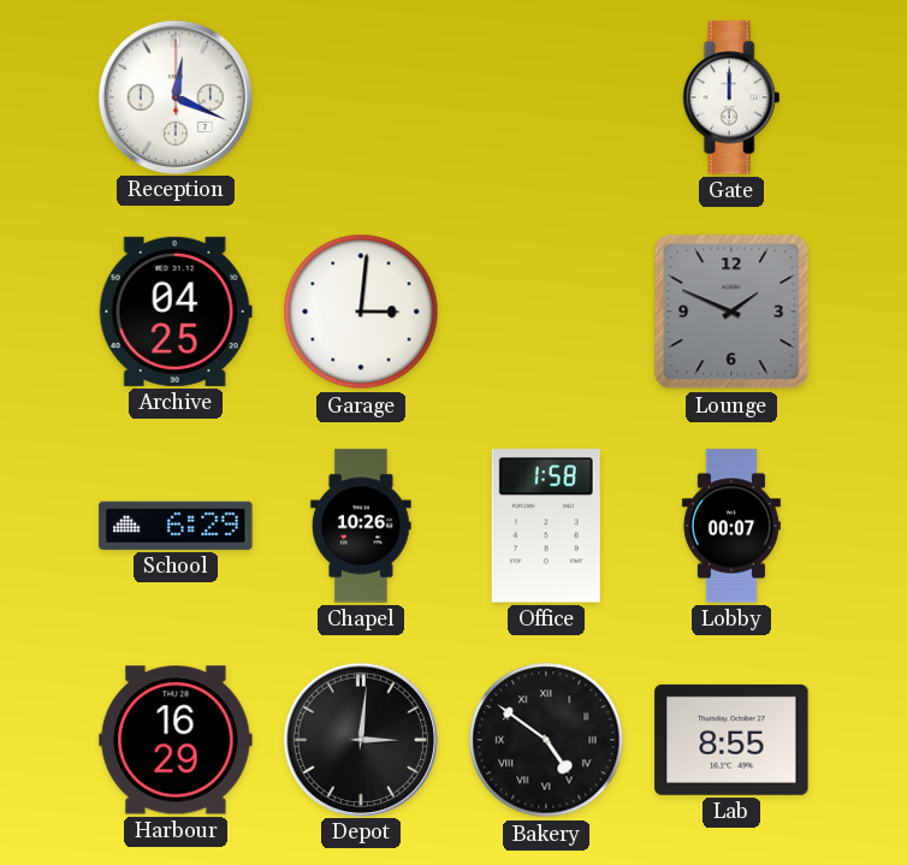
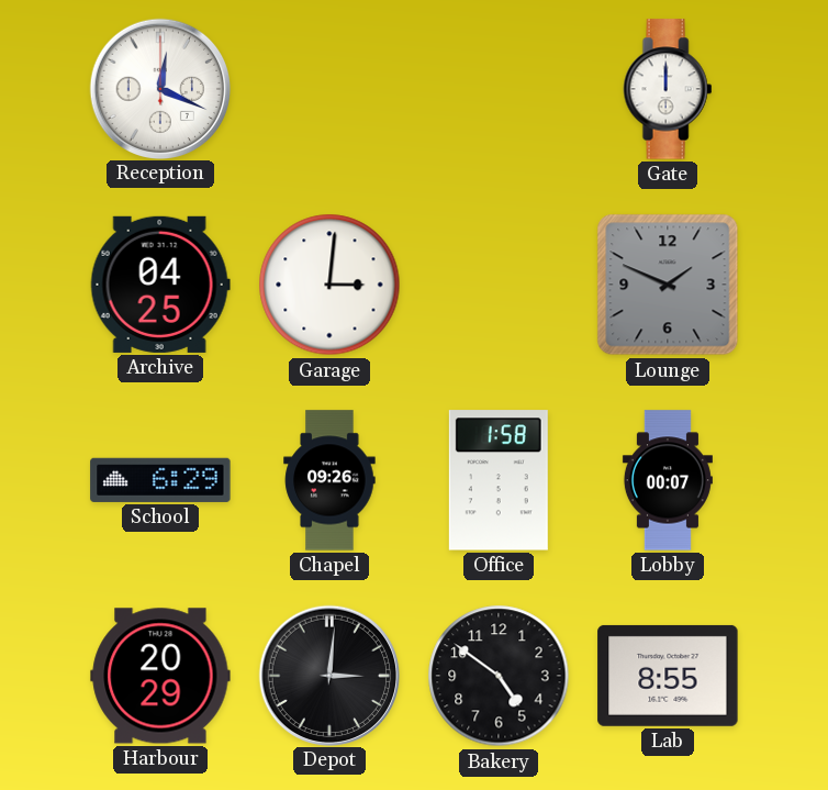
Chapel: 10:26 -> 09:26
Harbour: 16:29 -> 20:29
Bakery numerals: Roman -> Arabic
